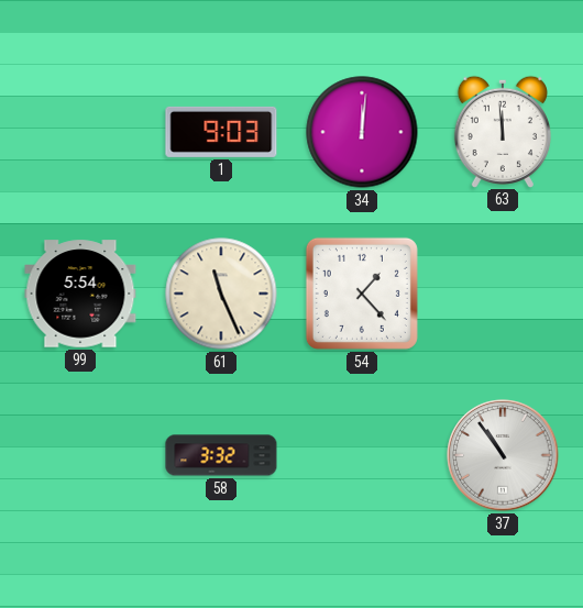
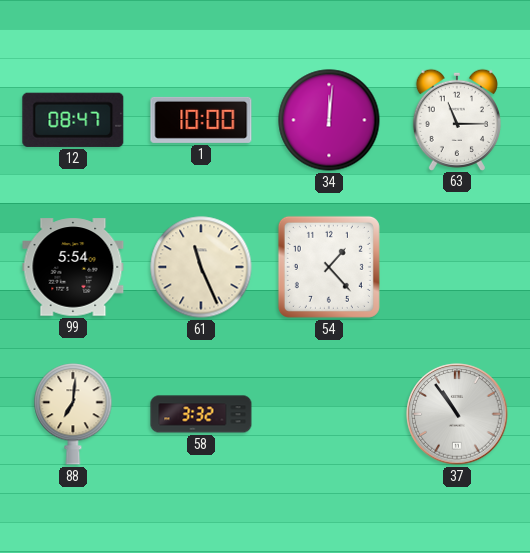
12: none -> 08:47
1: 9:03 -> 10:00
63: 11:59 -> 11:15
88: none -> 7:01
